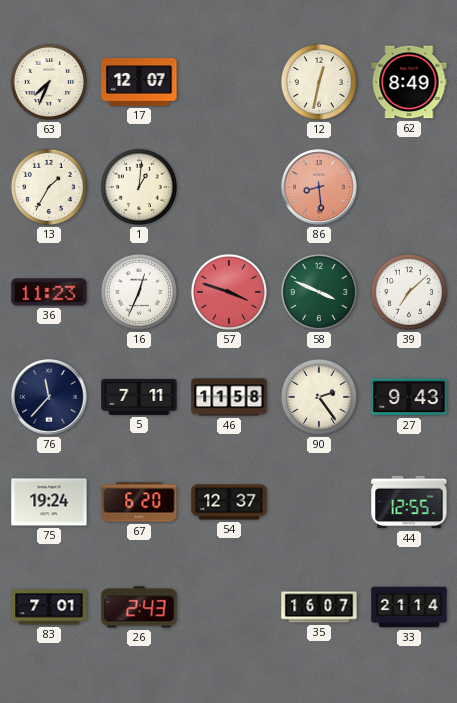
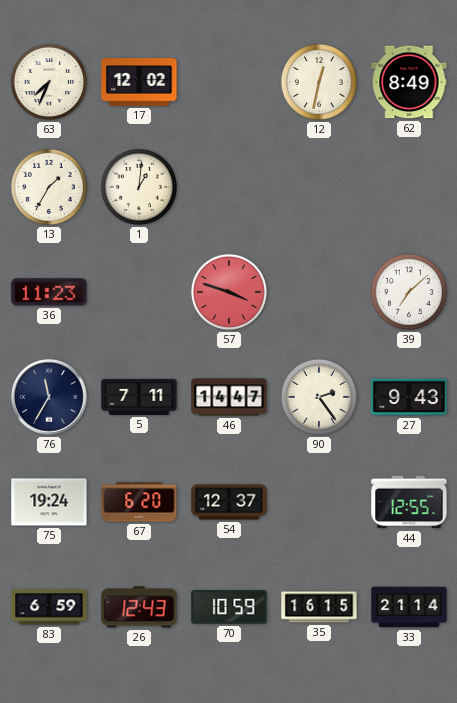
17: 12:07 -> 12:02
86: 8:29 -> none
16: 12:34 -> none
58: 3:49 -> none
76: 11:37 -> 11:35
46: 11:58 -> 14:47
83: 7:01 -> 6:59
26: 2:43 -> 12:43
70: none -> 10:59
35: 16:07 -> 16:15
